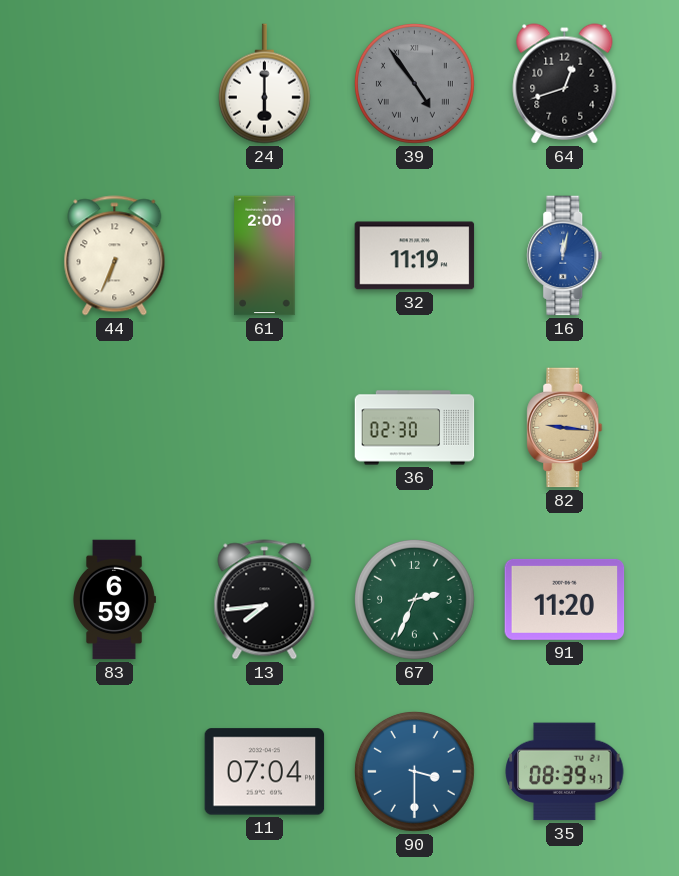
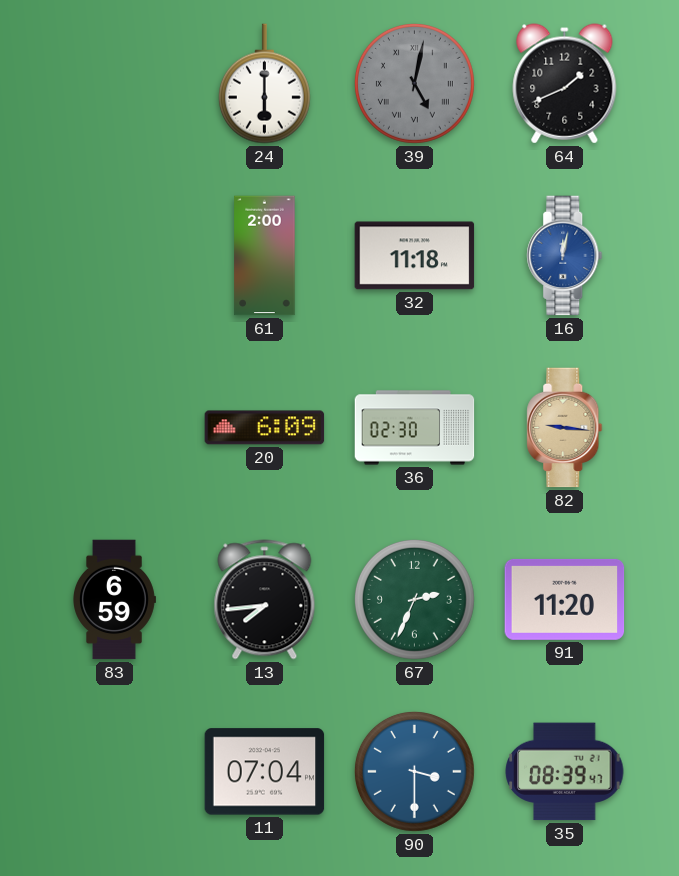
39: 4:54 -> 5:02
64: 12:42 -> 1:41
44: 6:34 -> none
32: 11:19 -> 11:18
20: none -> 6:09
